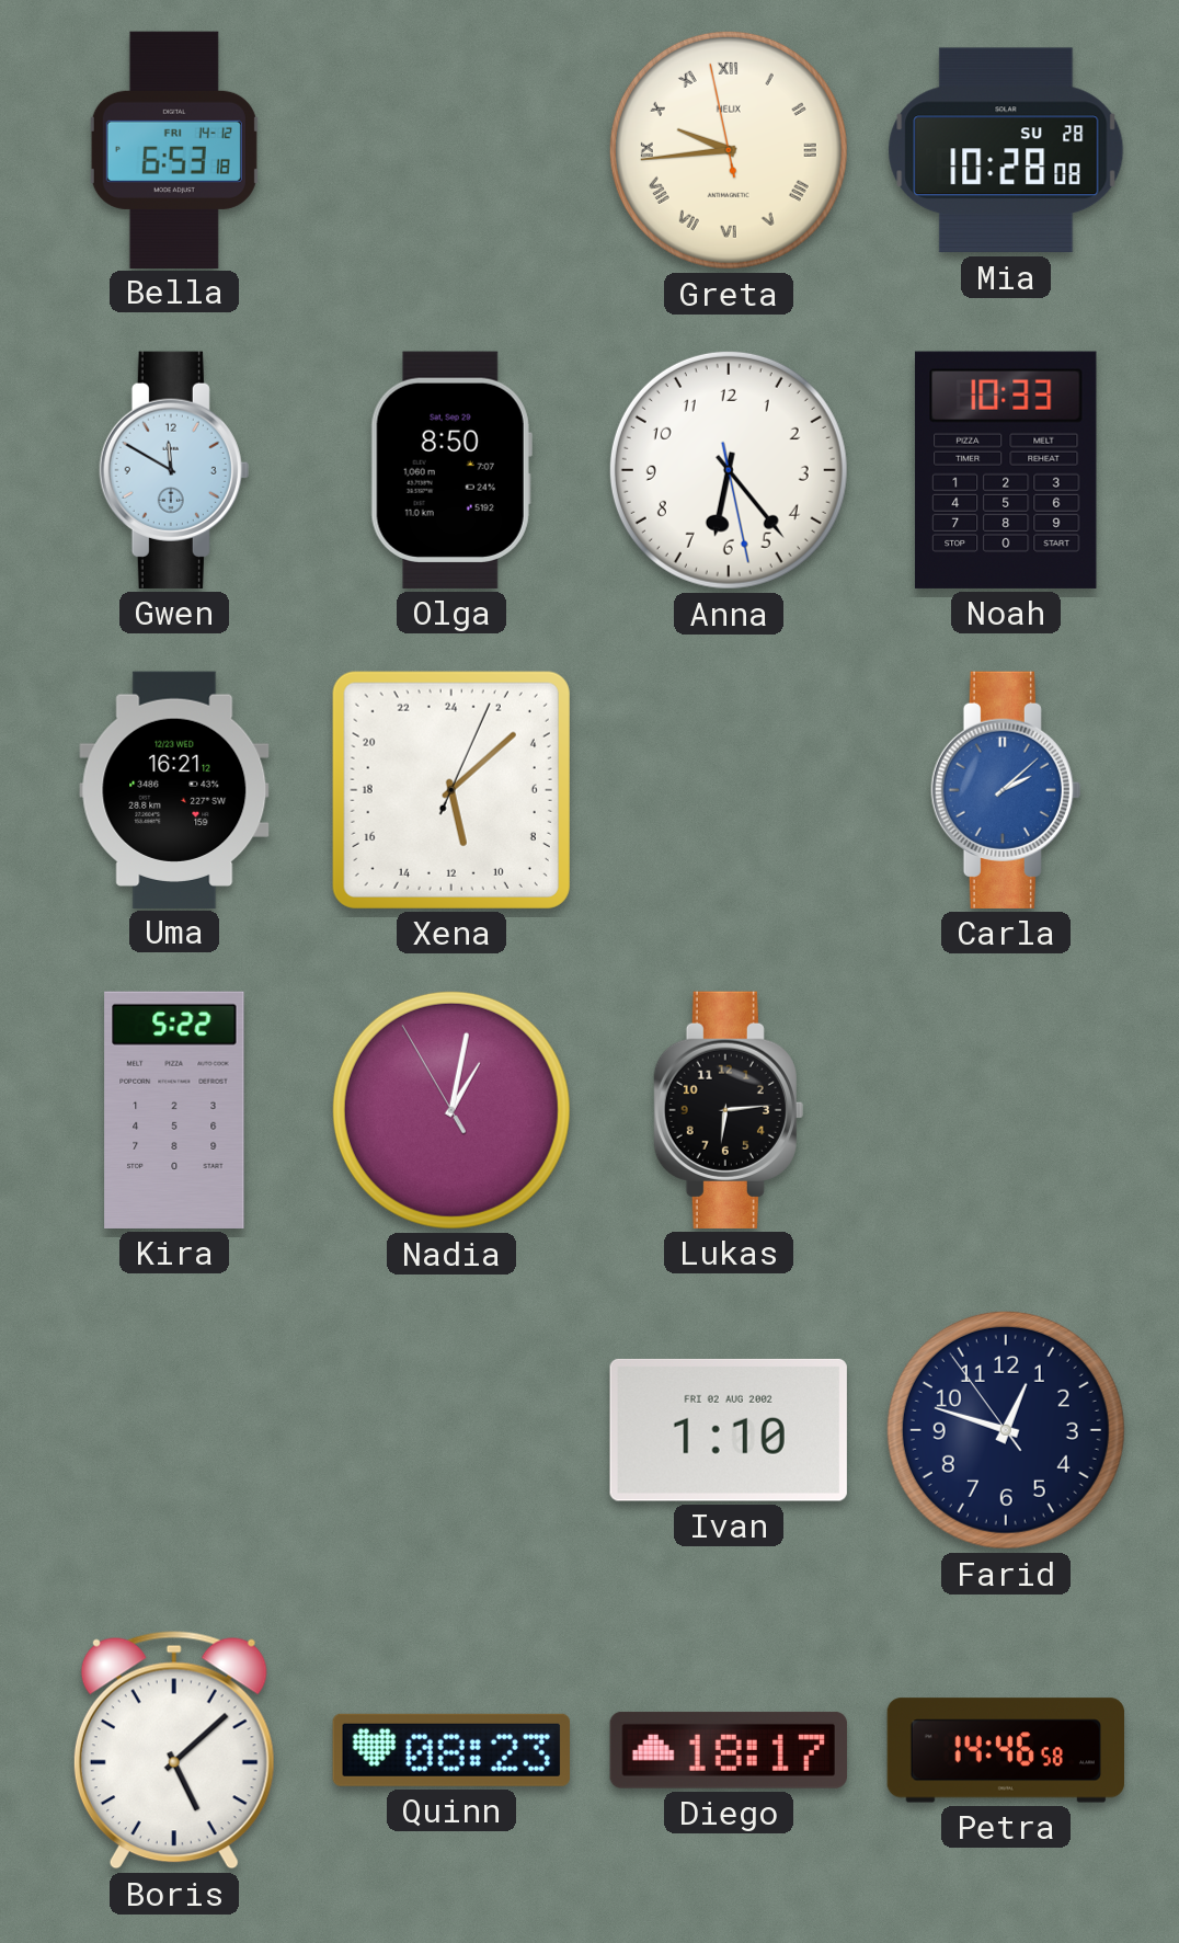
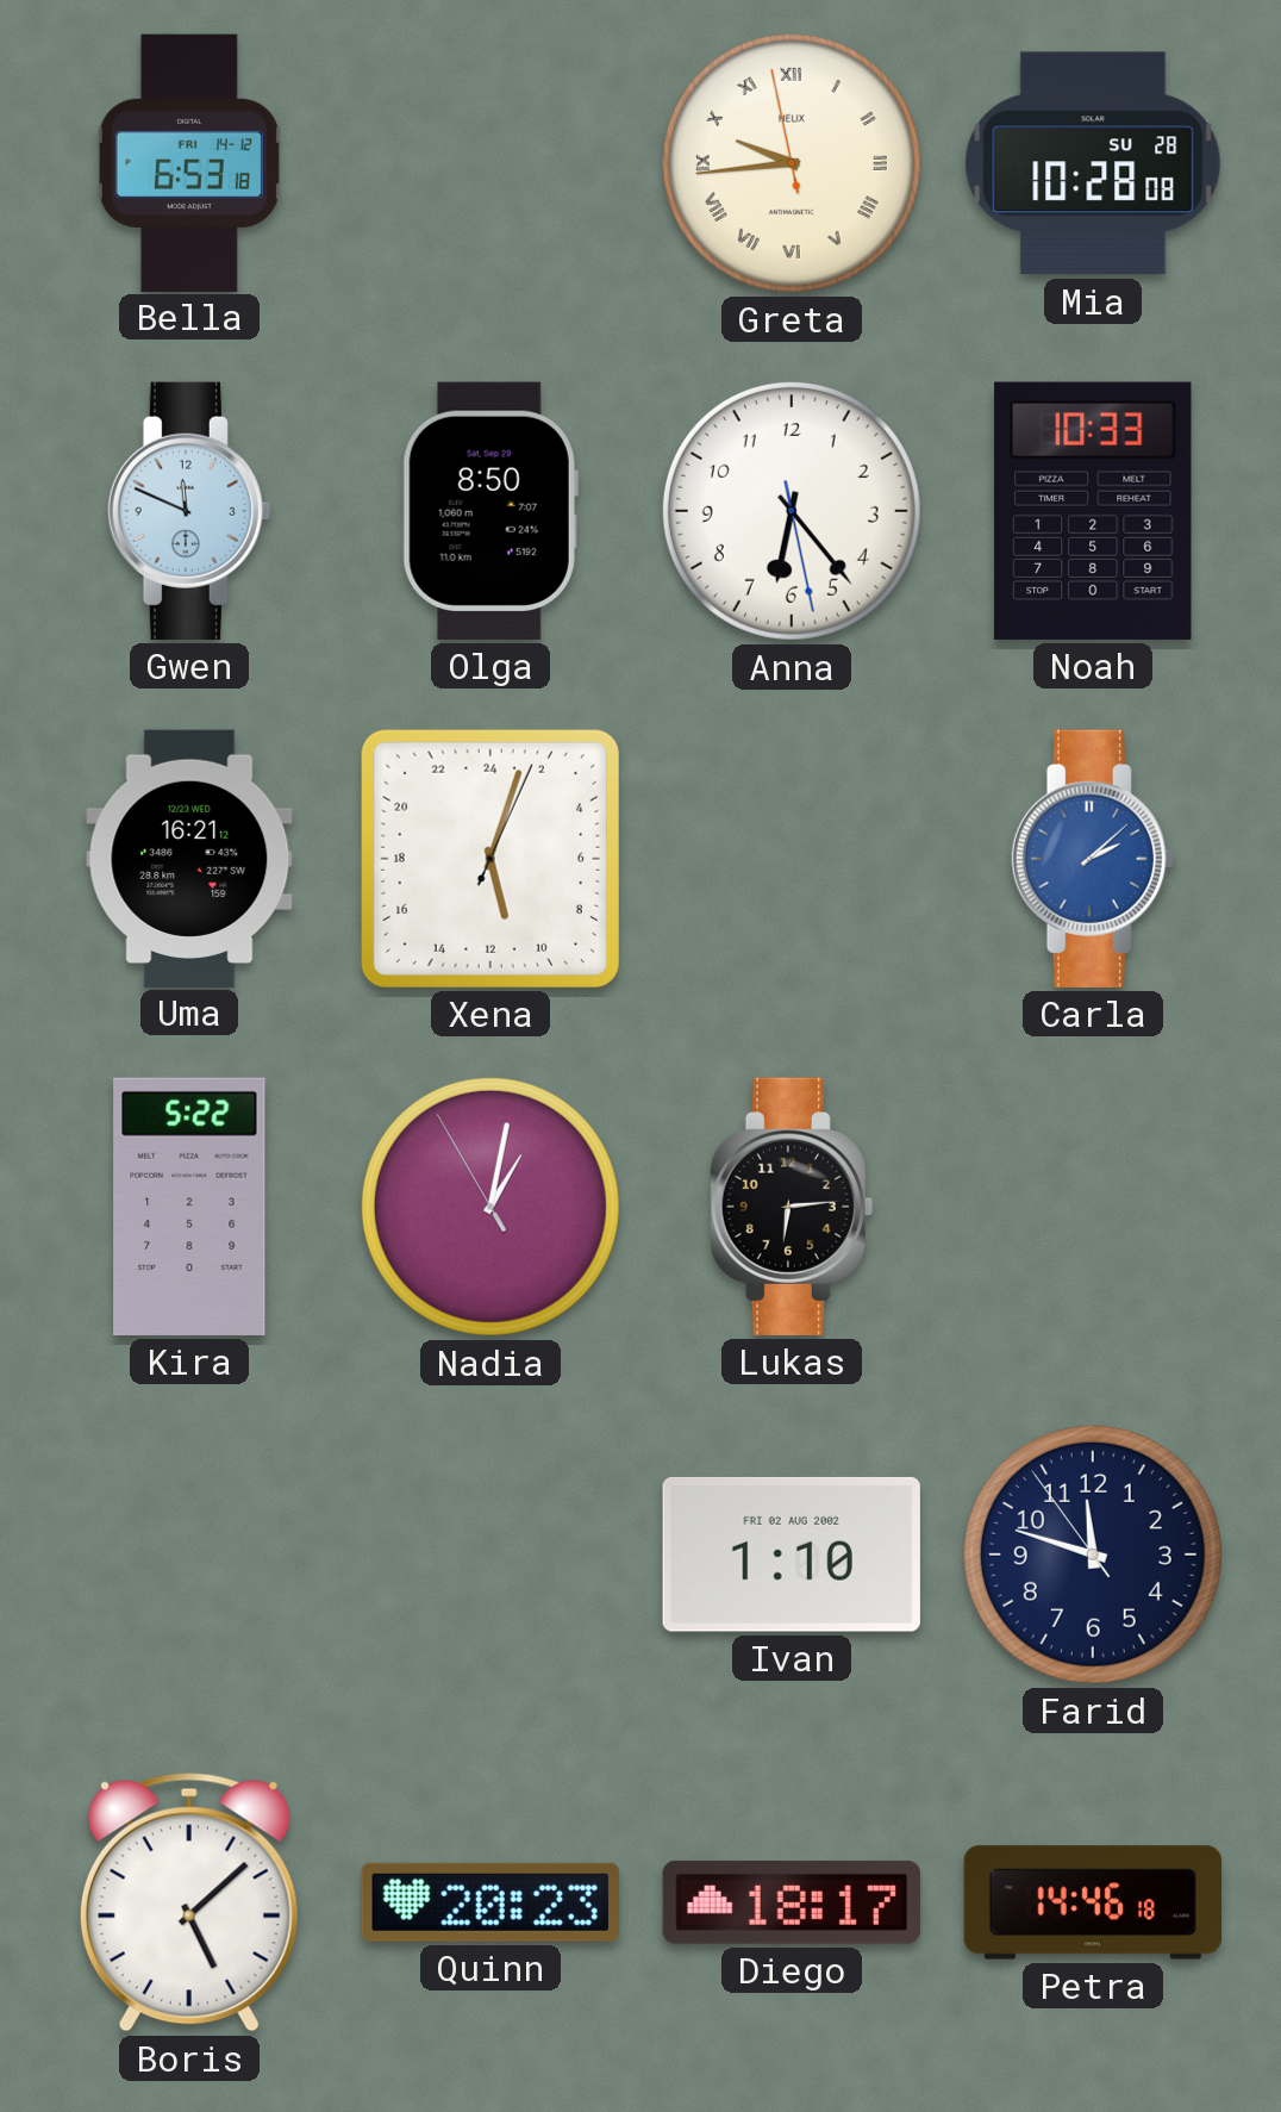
Gwen: 11:50 -> 11:49
Xena: 11:08 -> 11:03
Farid: 12:47 -> 11:47
Quinn: 08:23 -> 20:23
Petra: 14:46:58 -> 14:46:18
